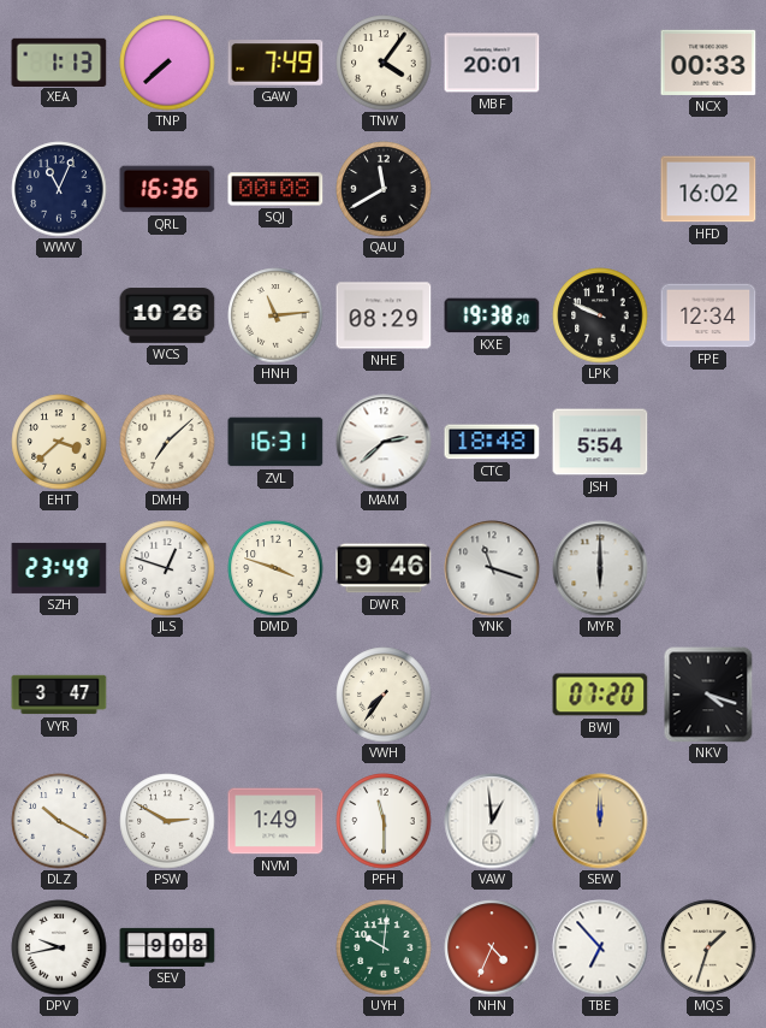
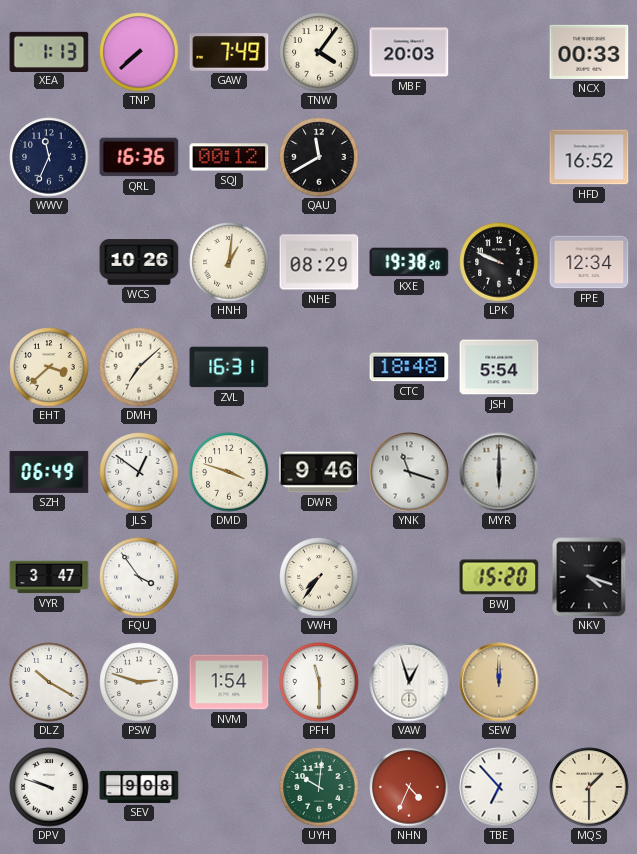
MBF: 20:01 -> 20:03
WWV: 11:04 -> 11:34
SQJ: 00:08 -> 00:12
HFD: 16:02 -> 16:52
HNH: 11:14 -> 1:01
MAM: 2:38 -> none
SZH: 23:49 -> 06:49
JLS: 12:48 -> 12:51
FQU: none -> 3:54
BWJ: 07:20 -> 15:20
PSW: 2:50 -> 2:48
NVM: 1:49 -> 1:54
VAW: 12:59 -> 12:57
DPV: 9:43 -> 9:48
MQS: 1:33 -> 1:30
